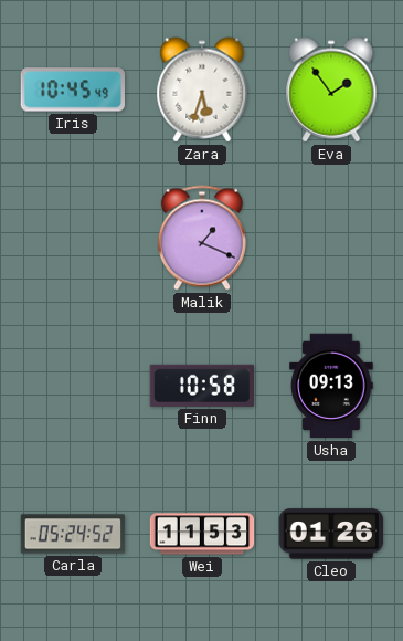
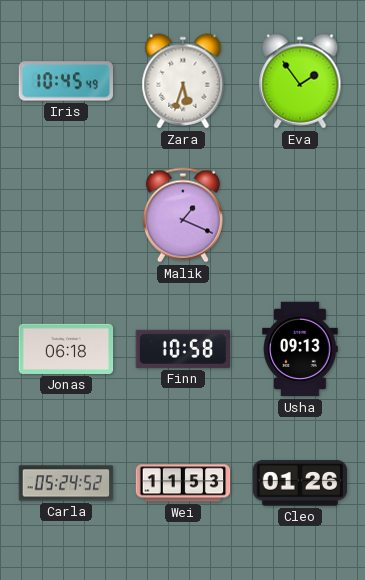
Jonas: none -> 06:18
